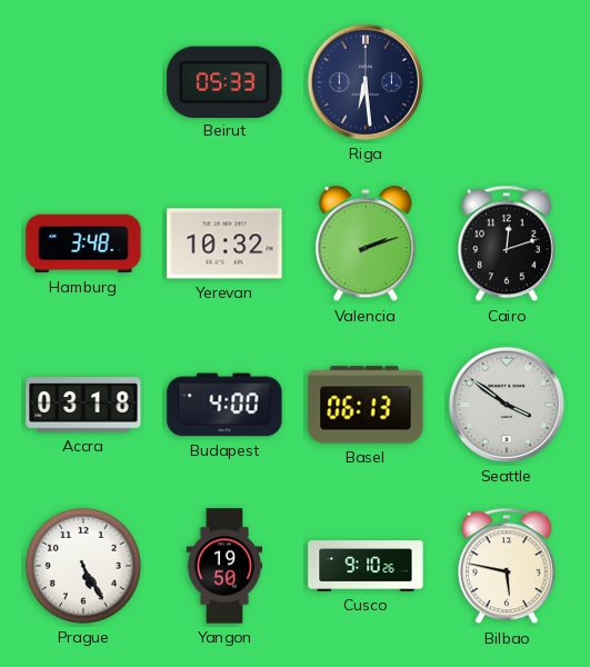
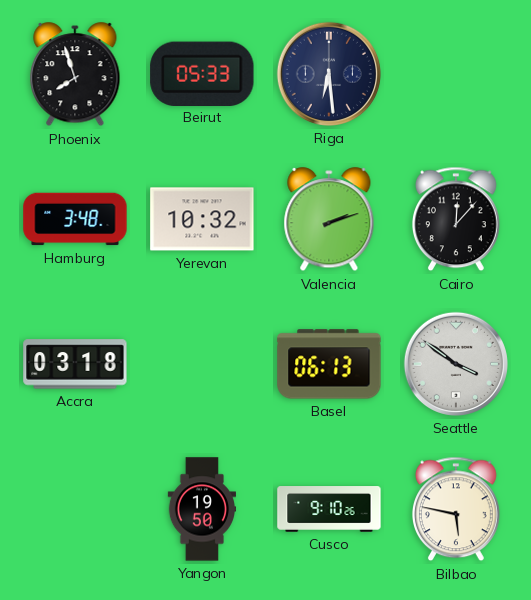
Phoenix: none -> 7:57
Cairo: 12:12 -> 12:07
Budapest: 4:00 -> none
Prague: 5:25 -> none
